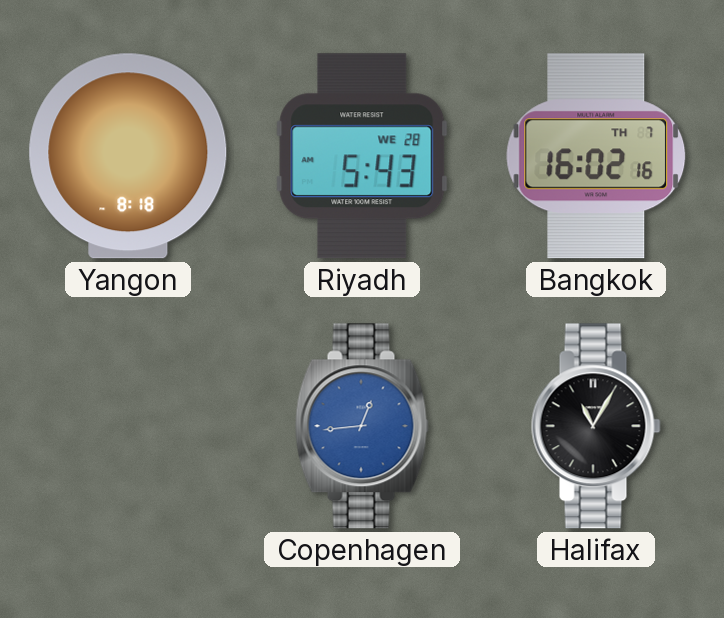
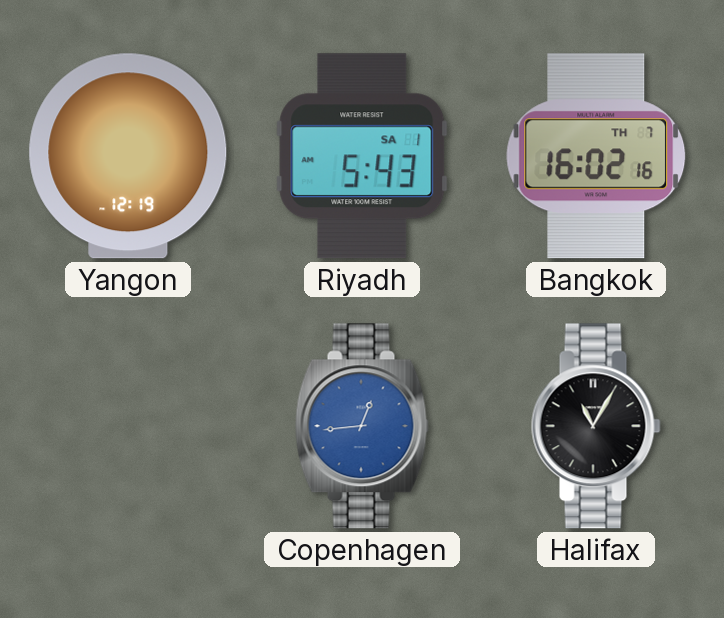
Yangon: 8:18 -> 12:19
Riyadh date: WE 28 -> SA 1
